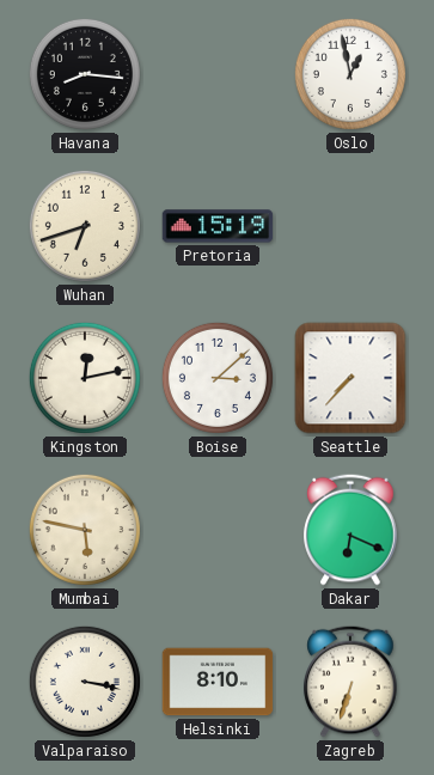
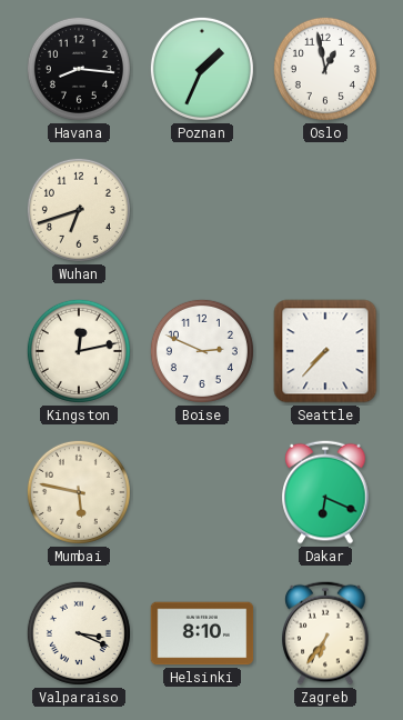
Poznan: none -> 1:34
Pretoria: 15:19 -> none
Boise: 3:08 -> 2:49
Valparaiso: 3:17 -> 3:19
Zagreb: 6:33 -> 6:36
